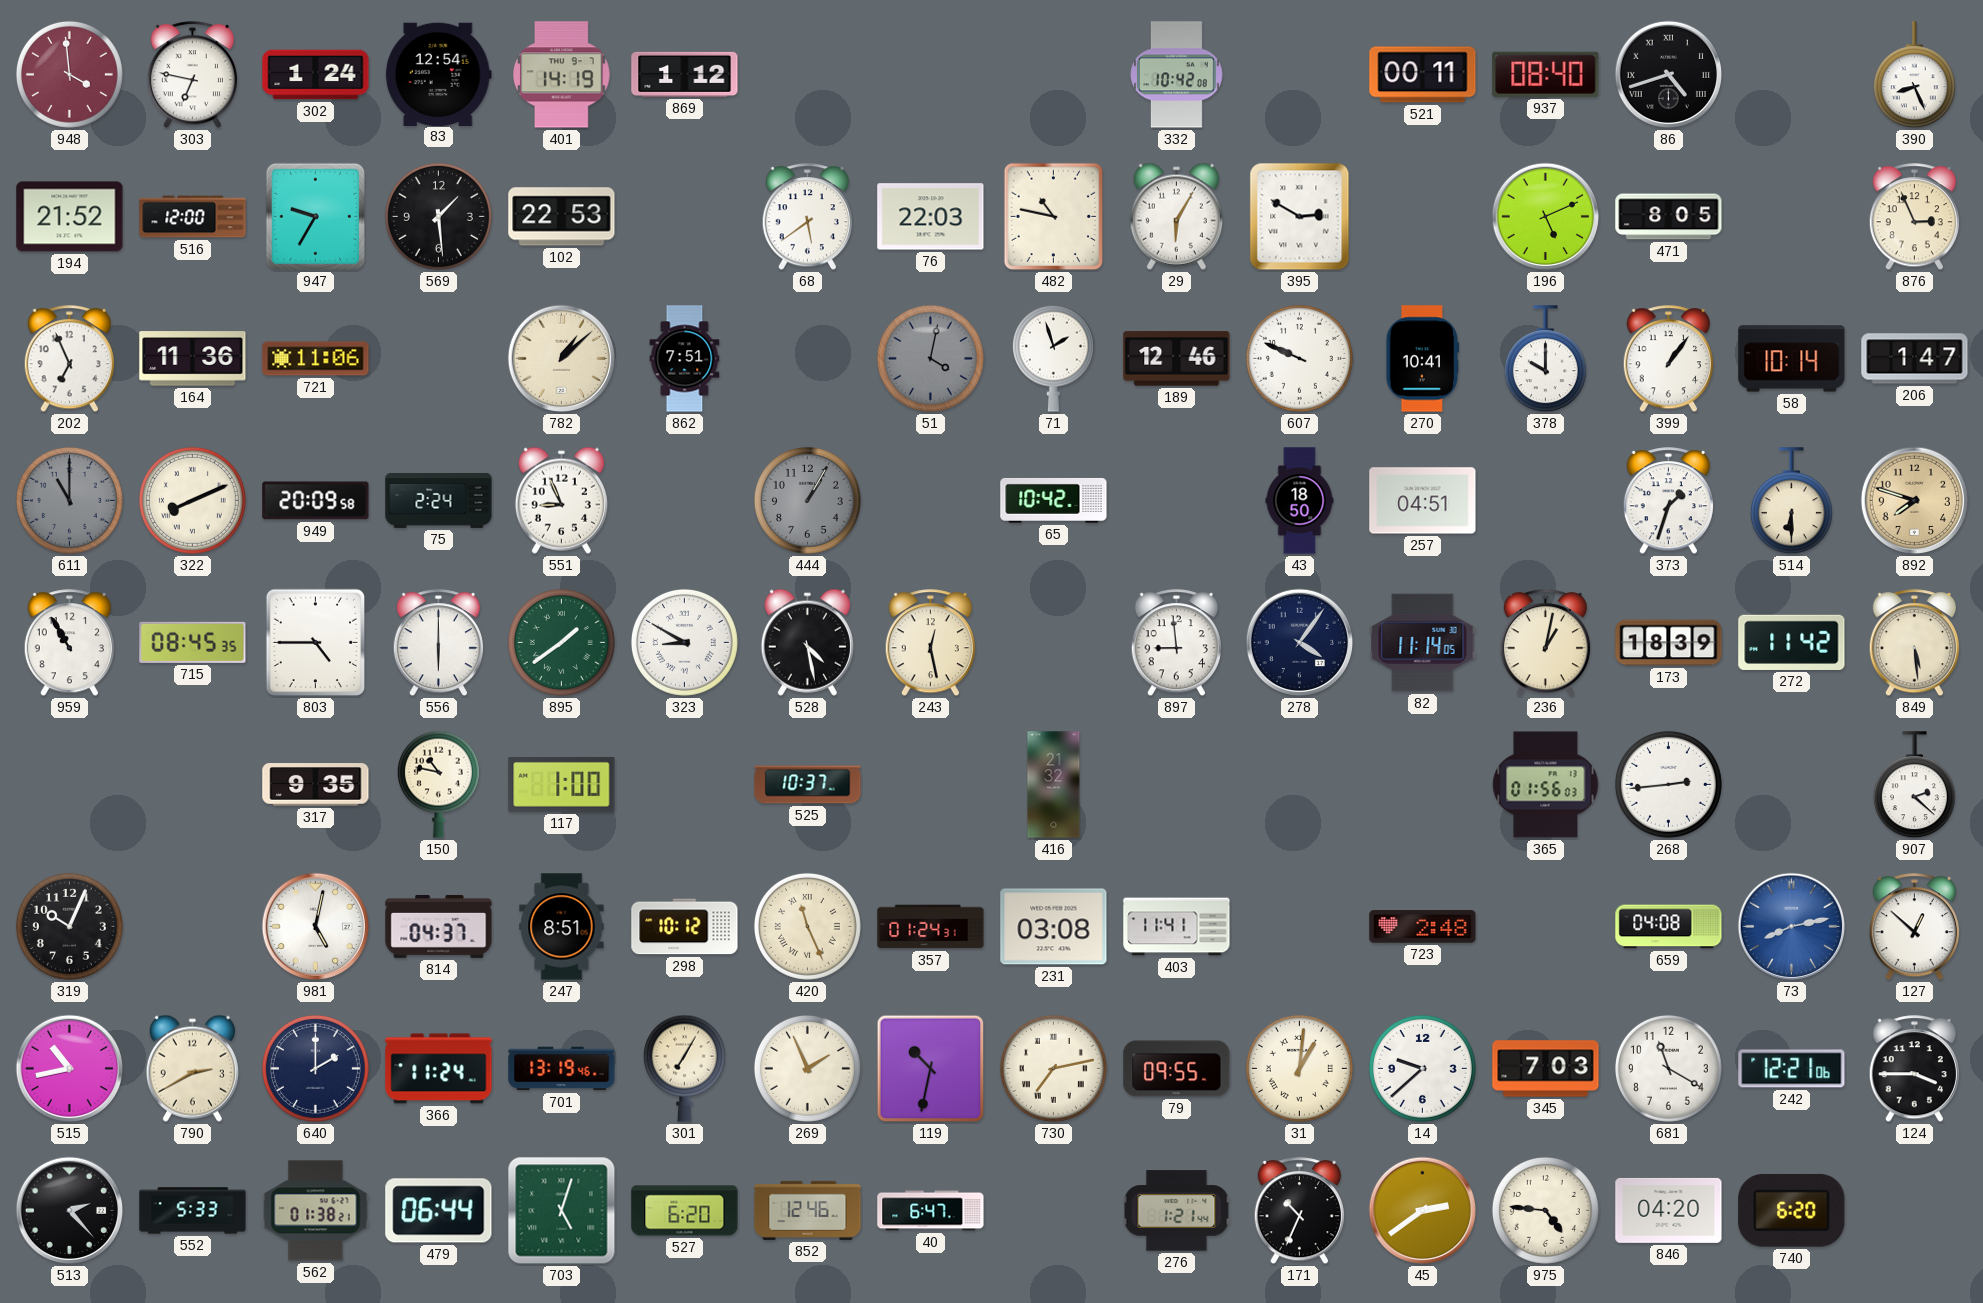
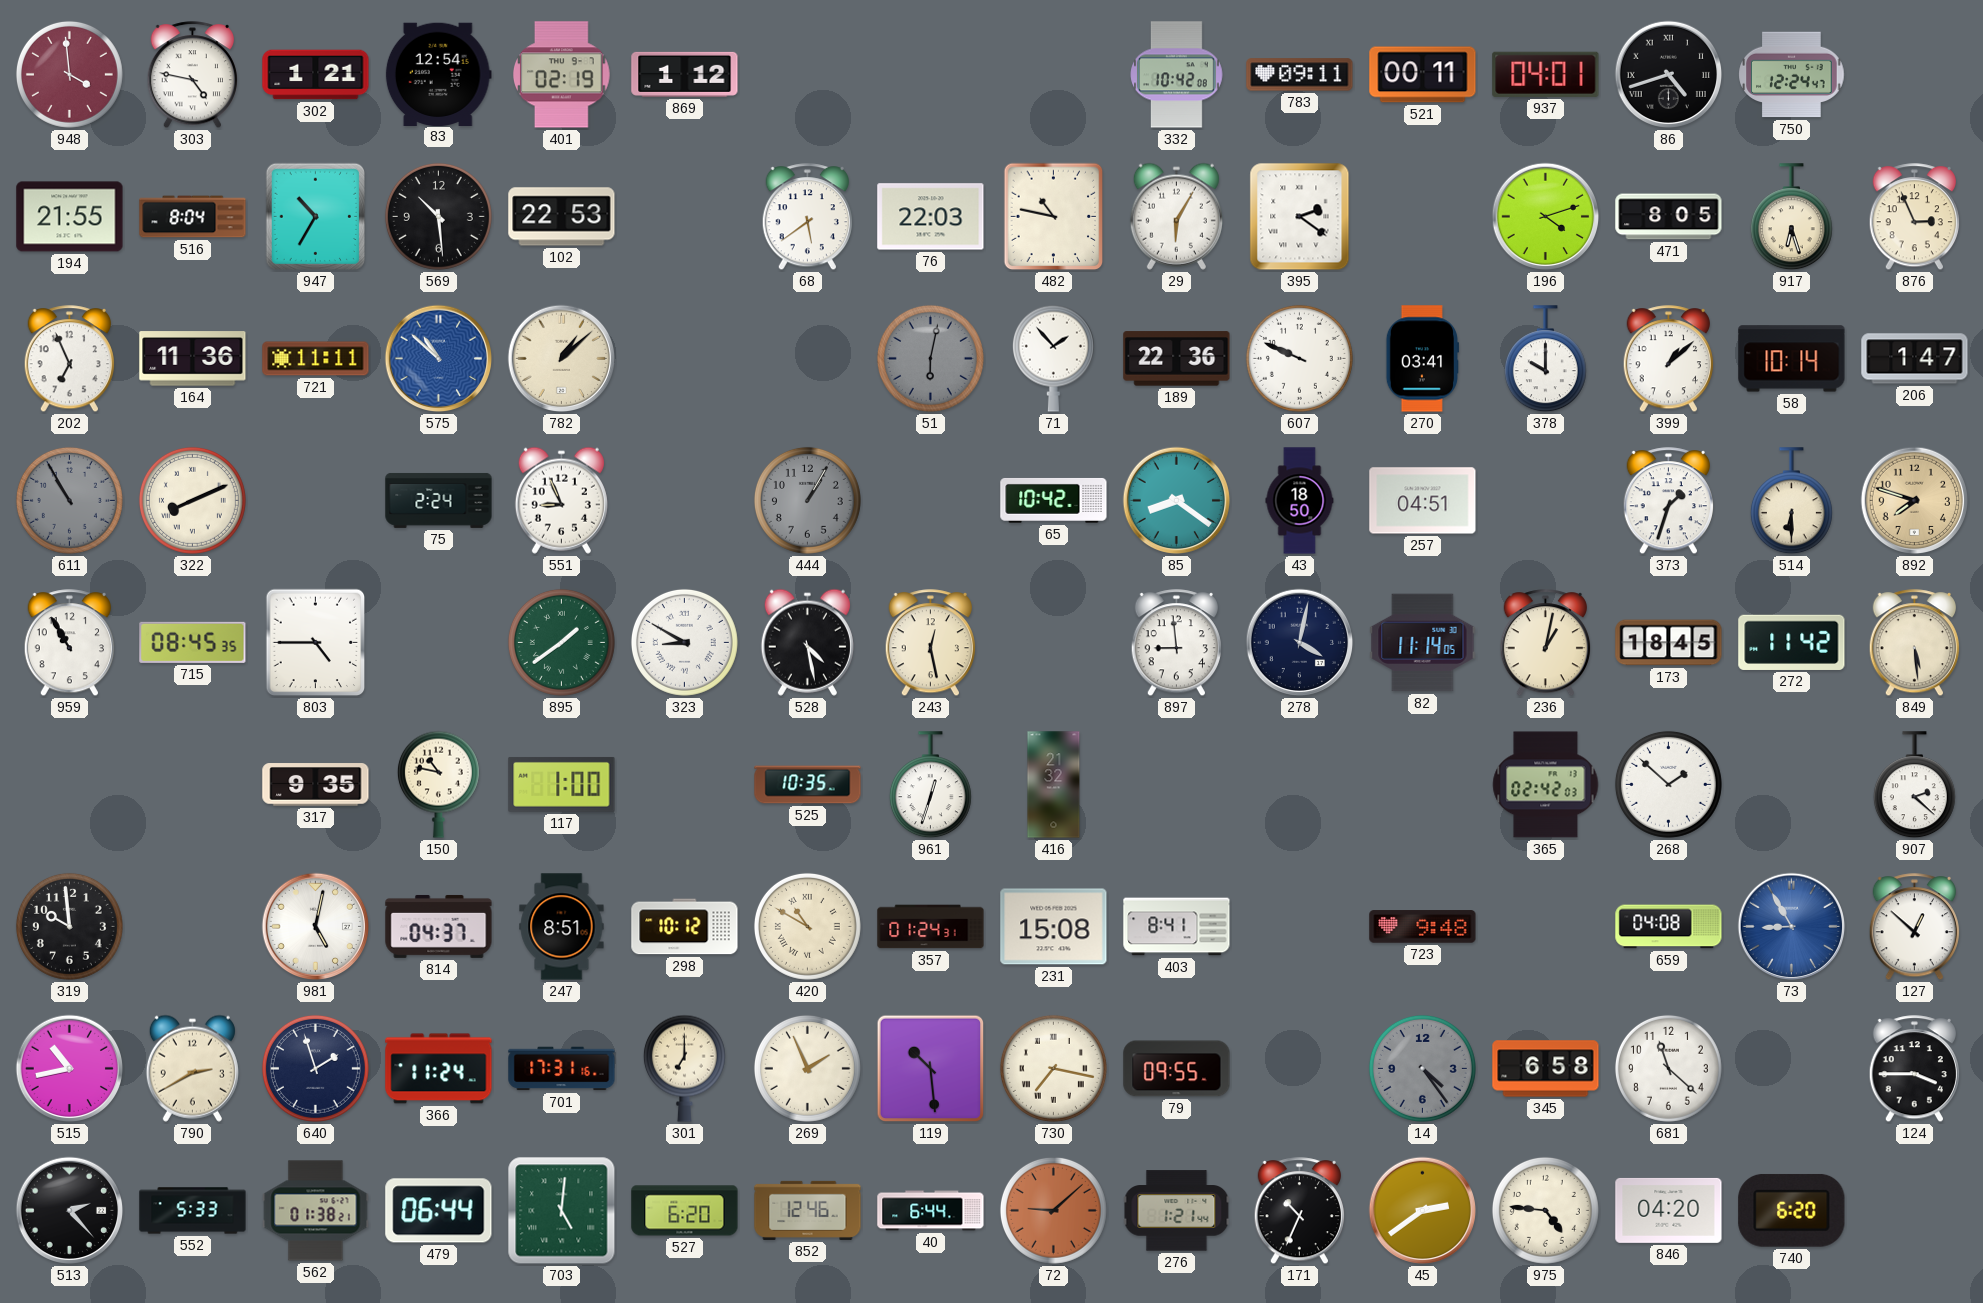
303: 6:47 -> 4:47
302: 1:24 -> 1:21
401: 14:19 -> 02:19
783: none -> 09:11
937: 08:40 -> 04:01
750: none -> 12:24
390: 8:26 -> none
194: 21:52 -> 21:55
516: 12:00 -> 8:04
947: 9:35 -> 10:35
569: 1:29 -> 10:29
395: 2:50 -> 2:21
196: 5:11 -> 4:12
917: none -> 6:27
721: 11:06 -> 11:11
575: none -> 10:52
862: 7:51 -> none
51: 4:02 -> 6:02
71: 1:57 -> 1:53
189: 12:46 -> 22:36
270: 10:41 -> 03:41
399: 1:06 -> 1:08
611: 11:00 -> 10:55
949: 20:09 -> none
85: none -> 8:21
556: 6:00 -> none
278: 4:06 -> 4:02
173: 18:39 -> 18:45
525: 10:37 -> 10:35
961: none -> 12:33
365: 01:56 -> 02:42
268: 2:44 -> 1:52
319: 10:04 -> 9:59
420: 11:26 -> 10:50
231: 03:08 -> 15:08
403: 11:41 -> 8:41
723: 2:48 -> 9:48
73: 8:13 -> 8:55
640: 2:00 -> 1:57
701: 13:19 -> 17:31
301: 7:05 -> 7:00
119: 10:32 -> 10:29
730: 7:13 -> 7:17
31: 1:01 -> none
14: 9:38 -> 4:24
14 dial: white -> grey
345: 7:03 -> 6:58
681: 11:20 -> 11:22
242: 12:21 -> none
703: 5:03 -> 5:01
40: 6:47 -> 6:44
72: none -> 9:08
